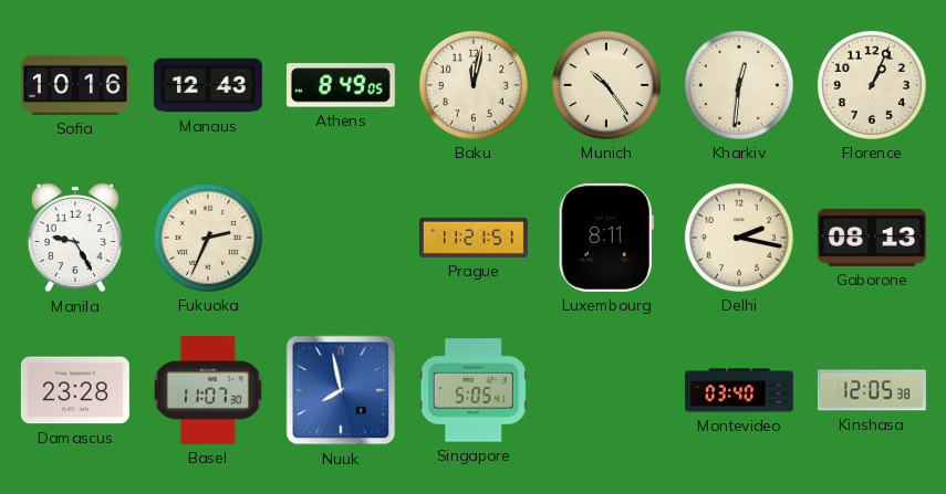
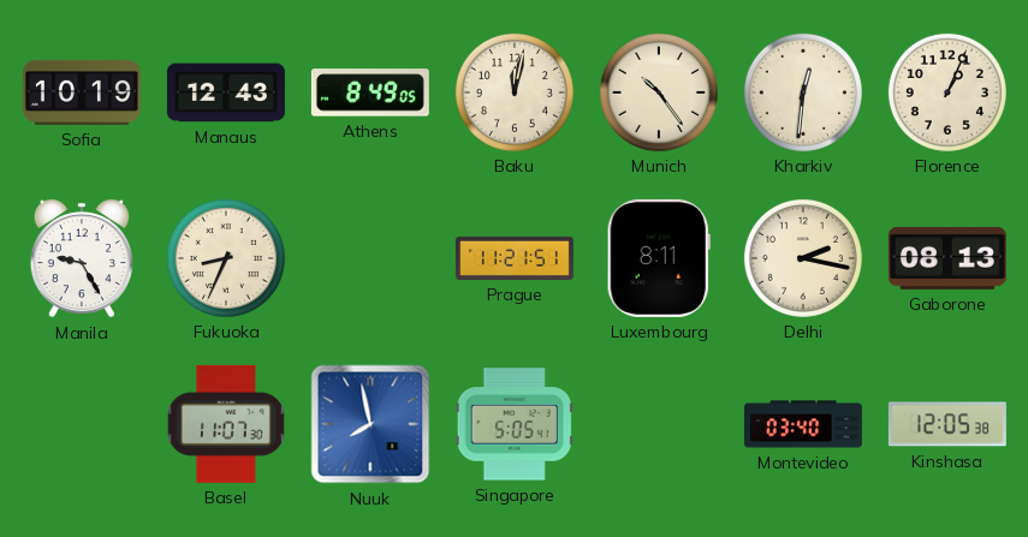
Sofia: 10:16 -> 10:19
Fukuoka: 2:34 -> 8:34
Damascus: 23:28 -> none
